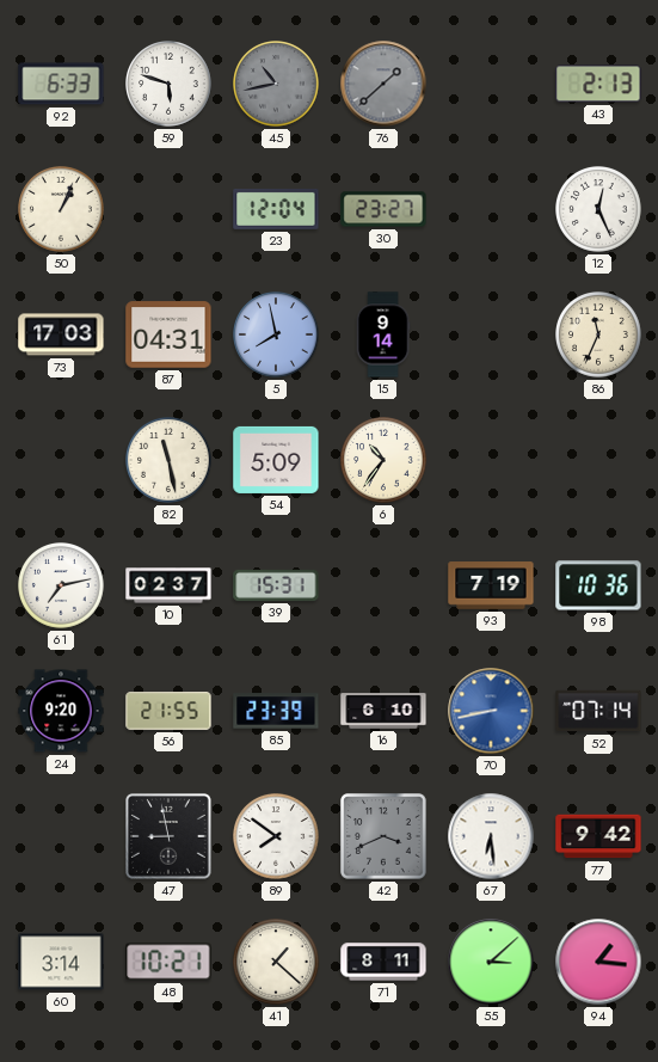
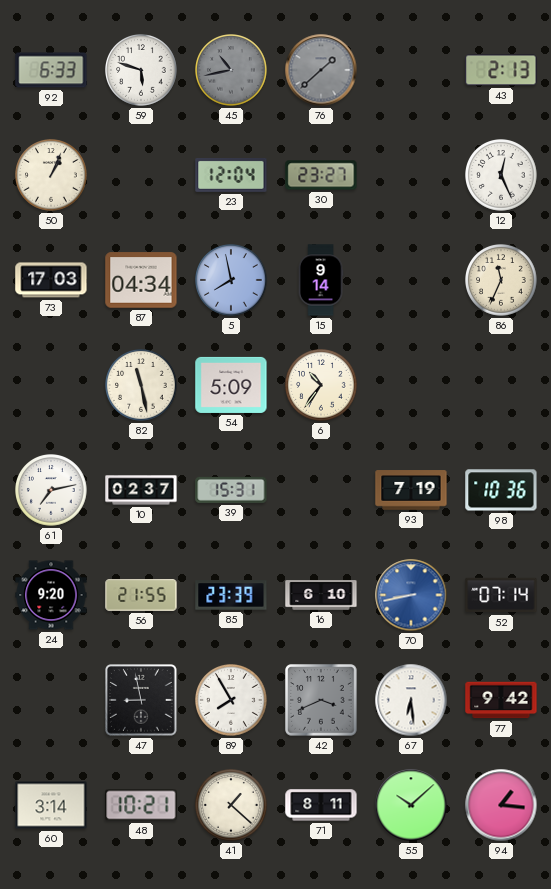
87: 04:31 -> 04:34
89: 7:51 -> 7:55
55: 3:08 -> 10:08
